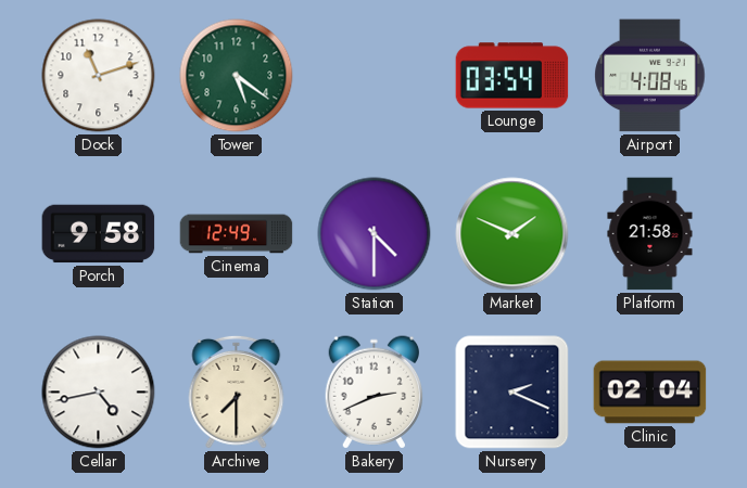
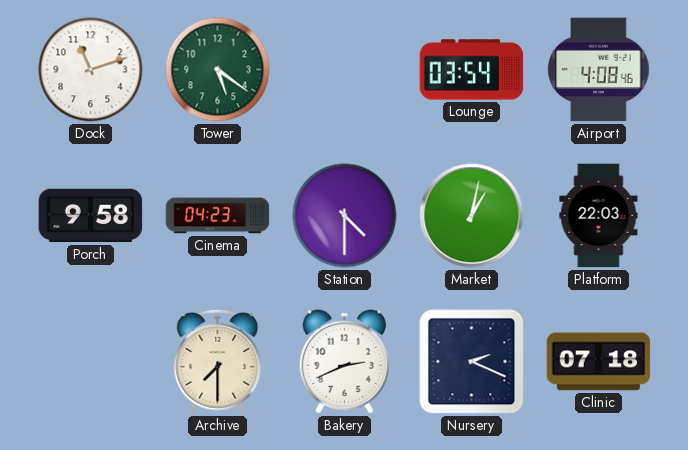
Cinema: 12:49 -> 04:23
Market: 1:49 -> 1:02
Platform: 21:58 -> 22:03
Cellar: 4:43 -> none
Clinic: 02:04 -> 07:18
